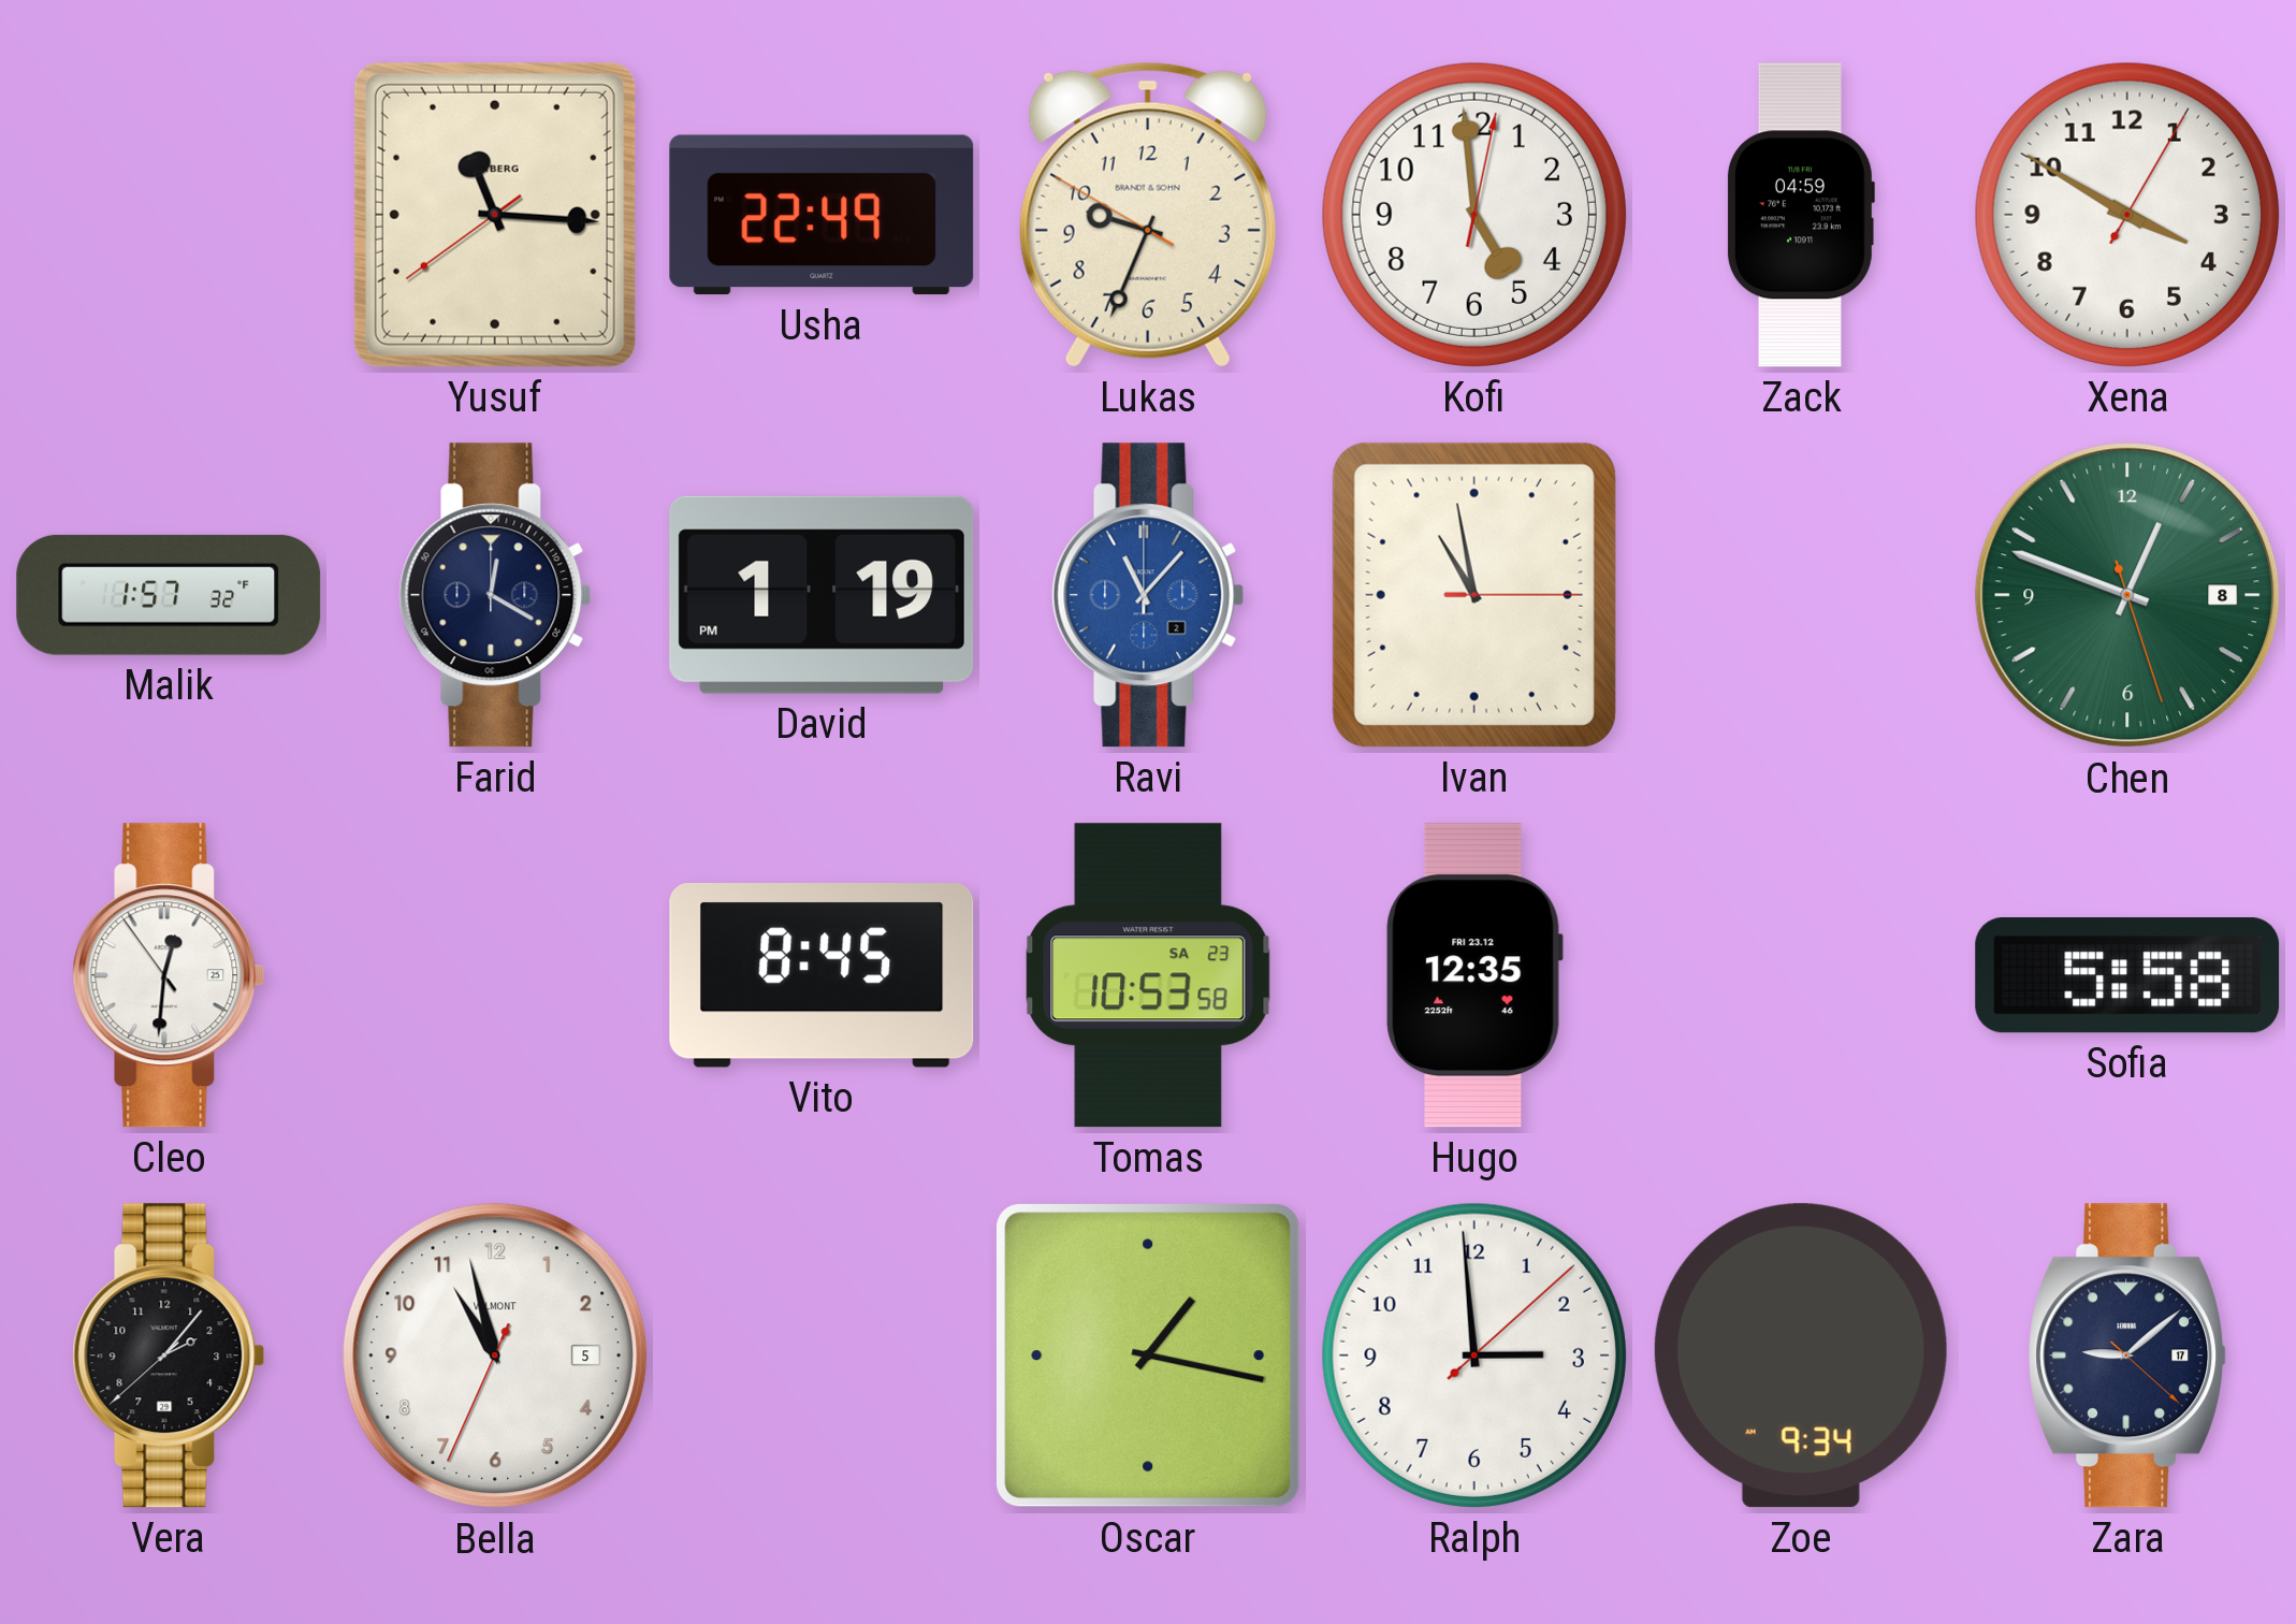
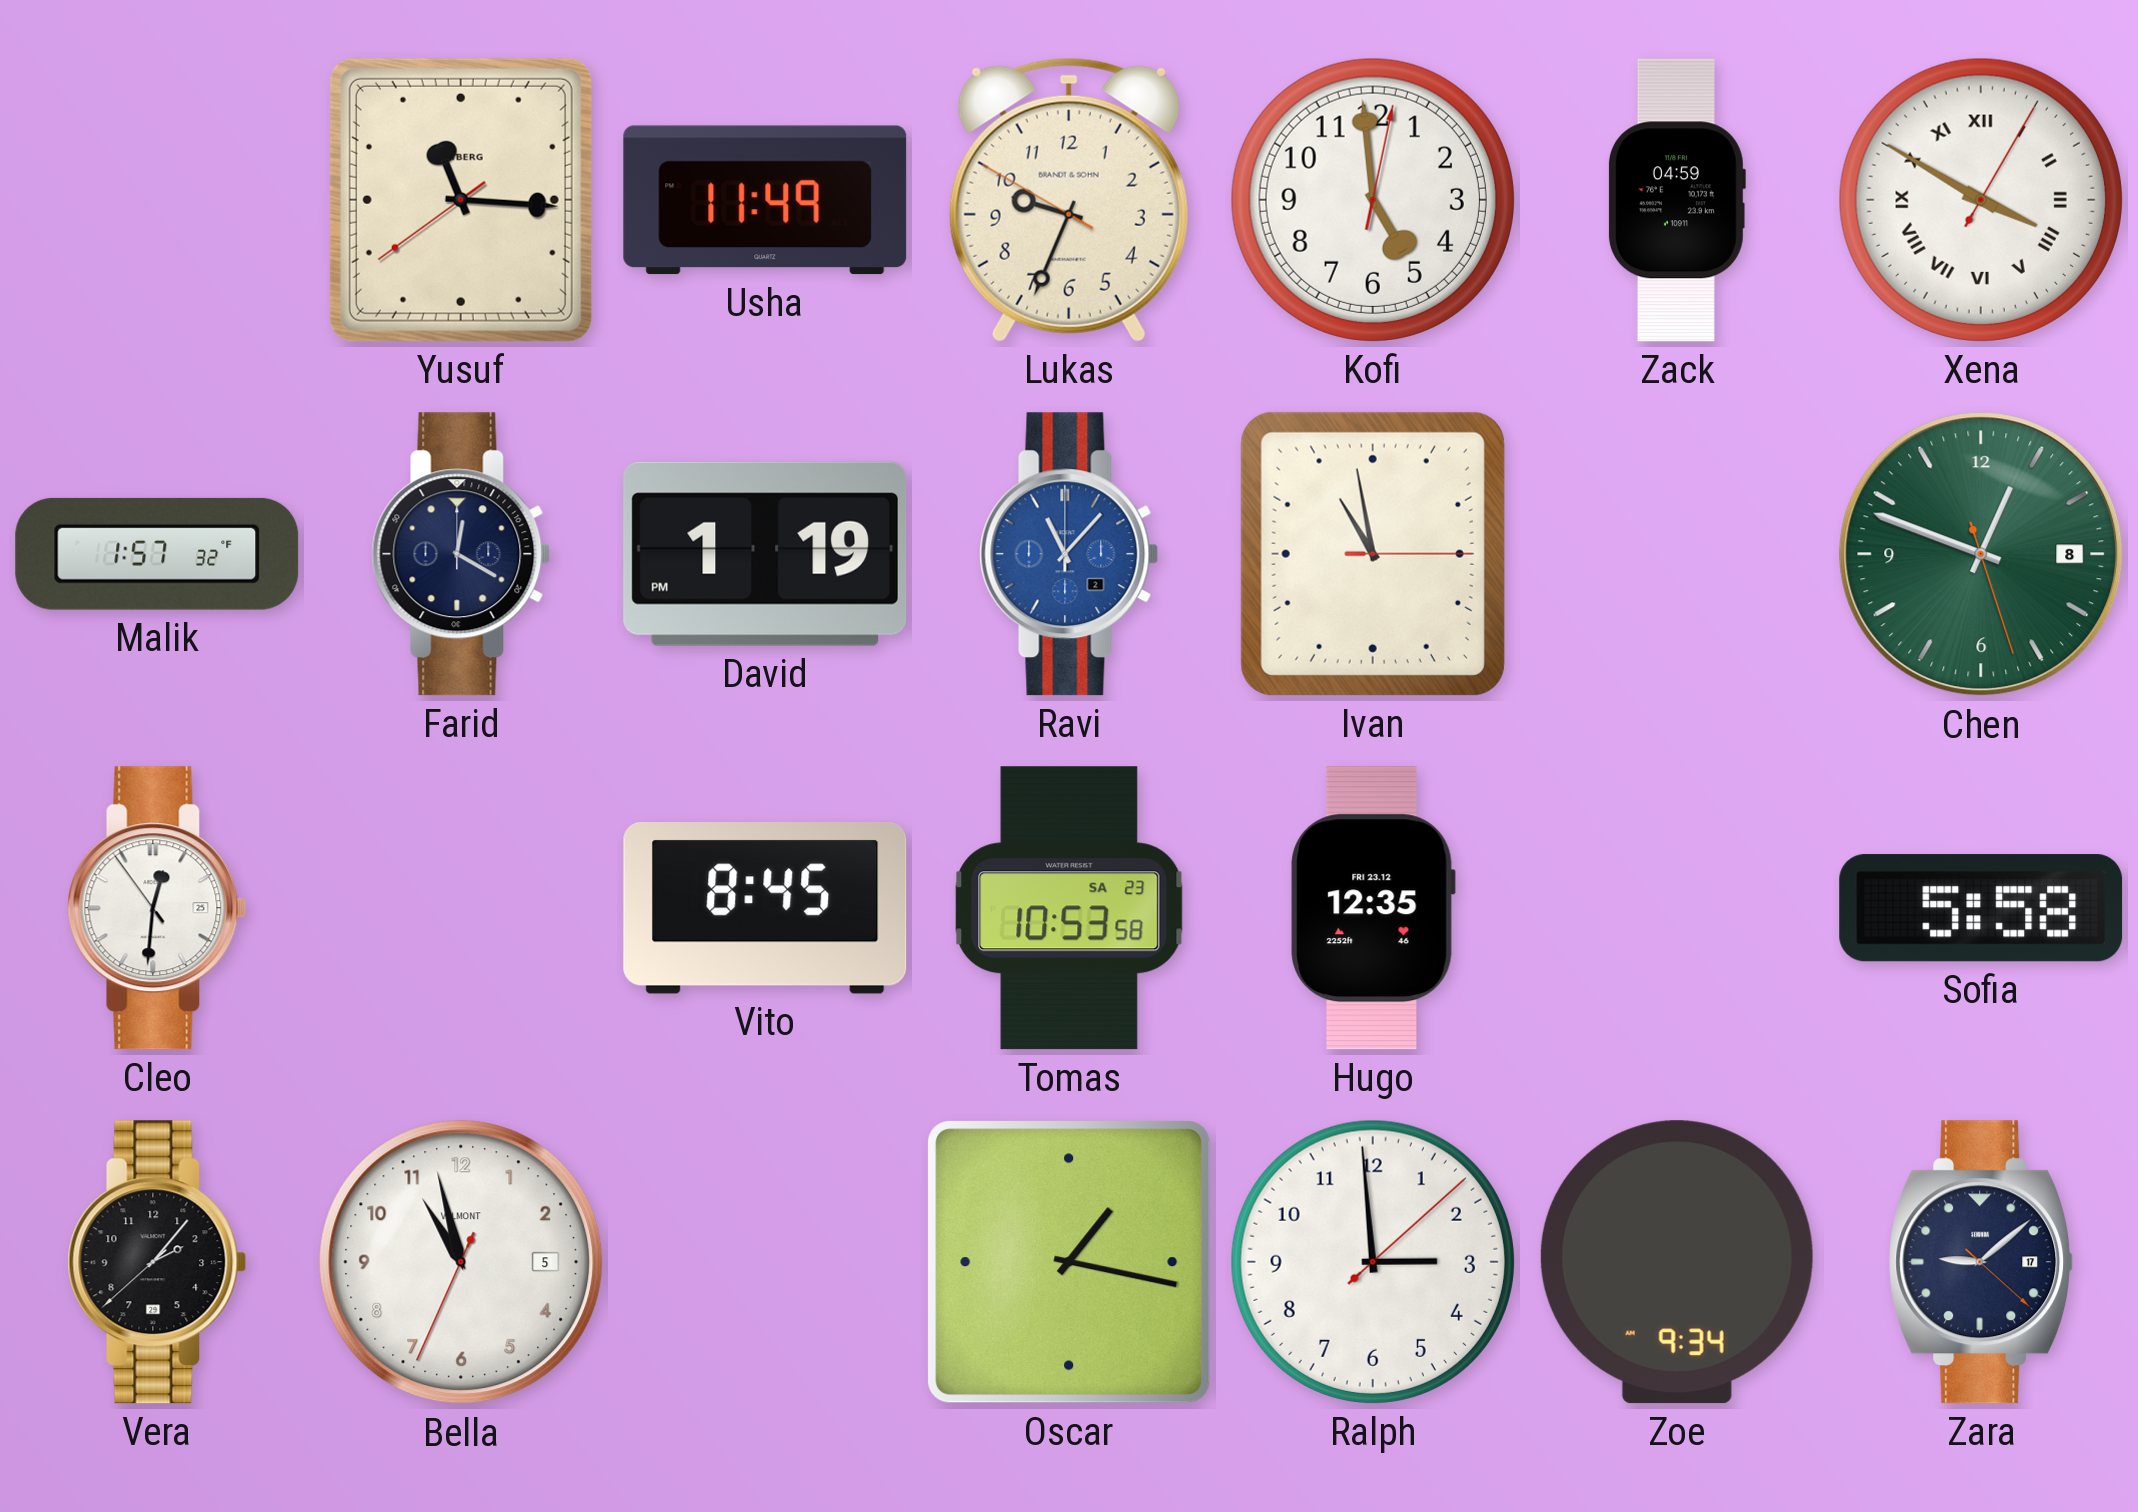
Usha: 22:49 -> 11:49
Xena numerals: Arabic -> Roman
